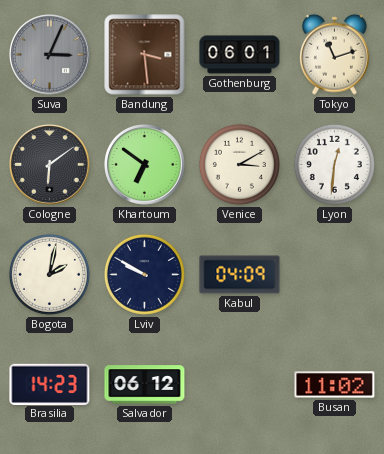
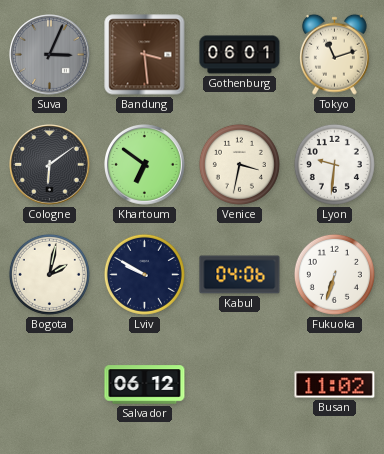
Venice: 3:10 -> 3:32
Lyon: 12:31 -> 9:31
Kabul: 04:09 -> 04:06
Fukuoka: none -> 6:33
Brasilia: 14:23 -> none
